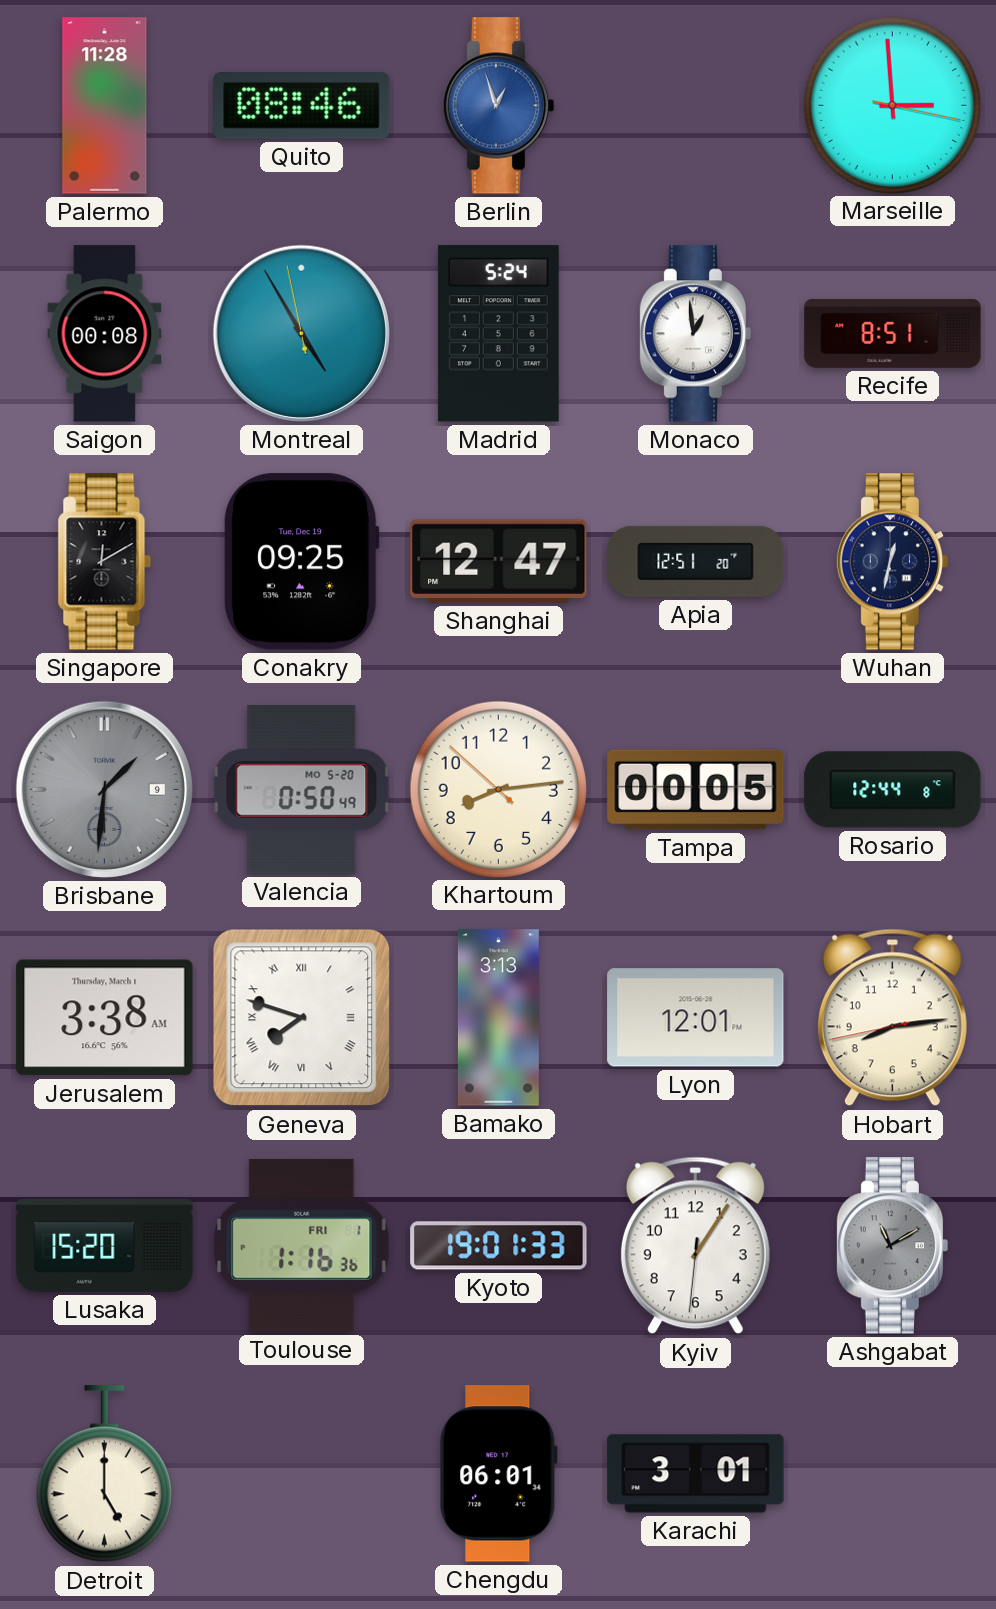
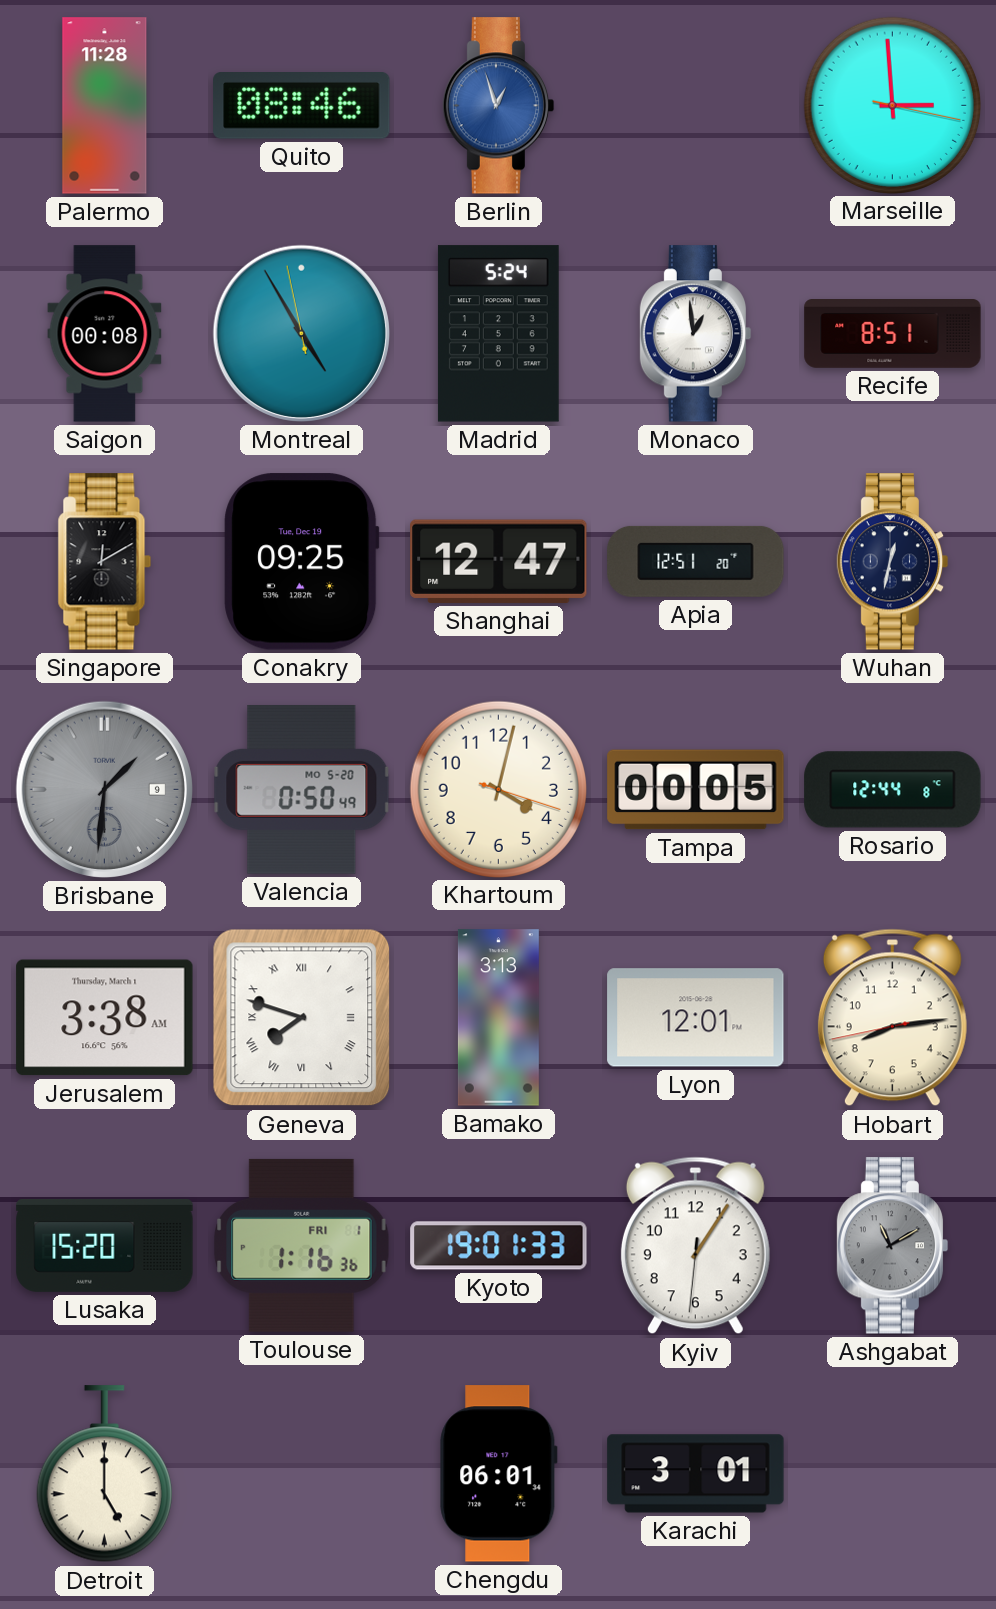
Khartoum: 8:13 -> 4:02
